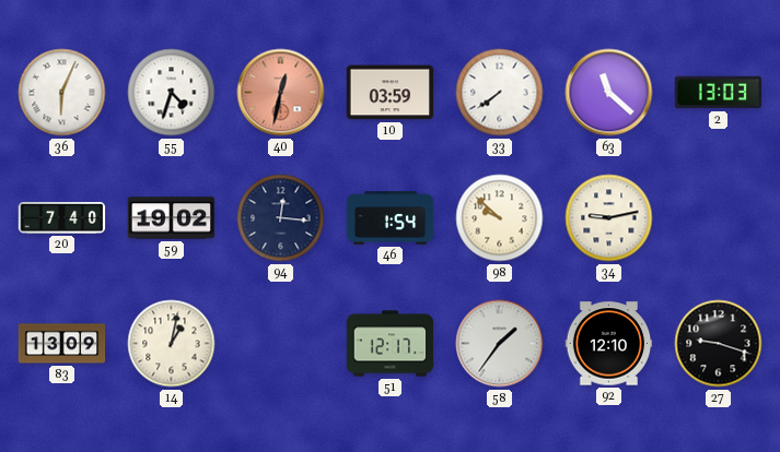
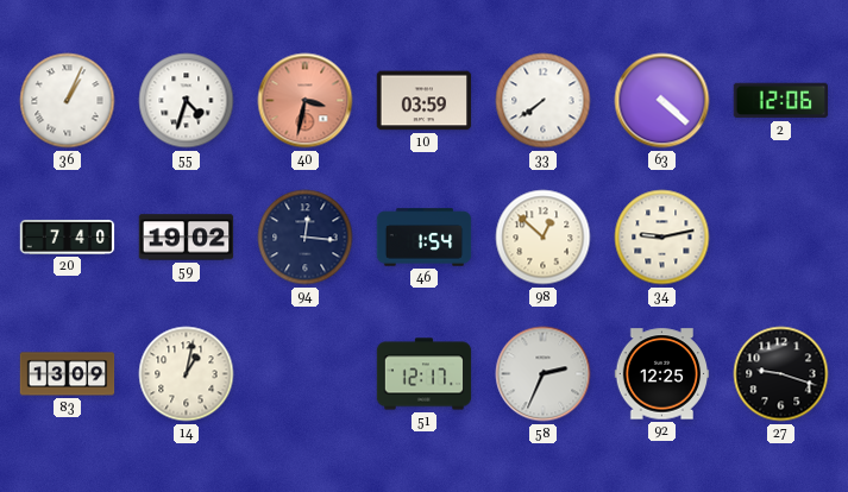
36: 6:04 -> 1:04
40: 12:32 -> 3:32
63: 11:22 -> 4:22
2: 13:03 -> 12:06
98: 9:52 -> 12:52
58: 1:36 -> 2:34
92: 12:10 -> 12:25
